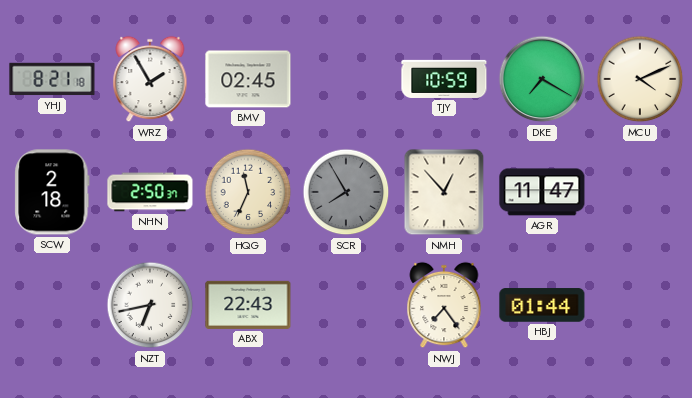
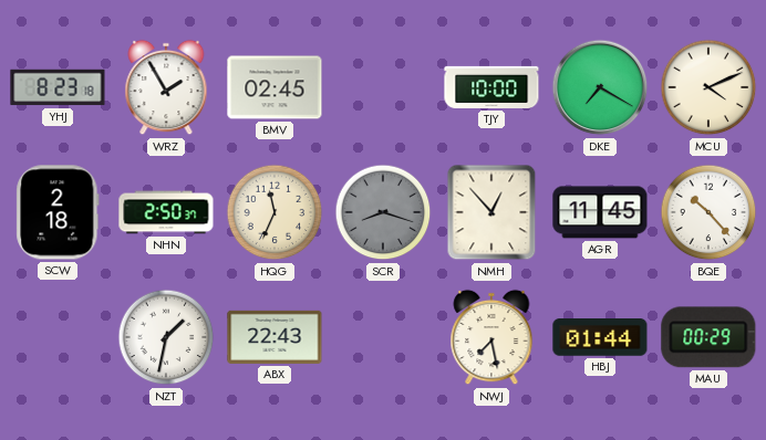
YHJ: 8:21 -> 8:23
TJY: 10:59 -> 10:00
SCR: 7:55 -> 8:18
AGR: 11:47 -> 11:45
BQE: none -> 10:23
NZT: 6:43 -> 1:32
NWJ: 7:24 -> 7:28
MAU: none -> 00:29
